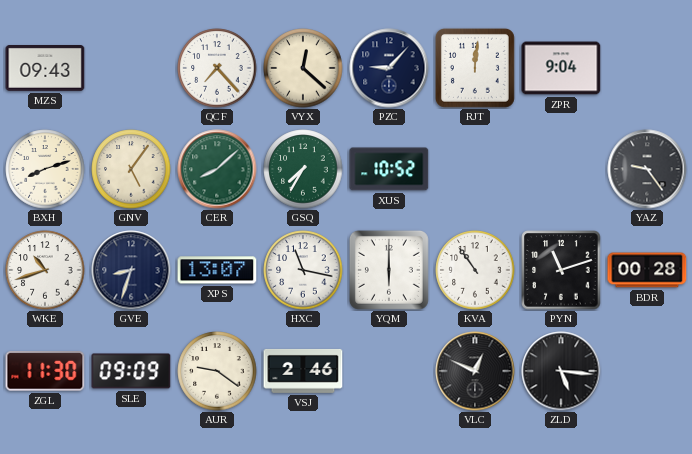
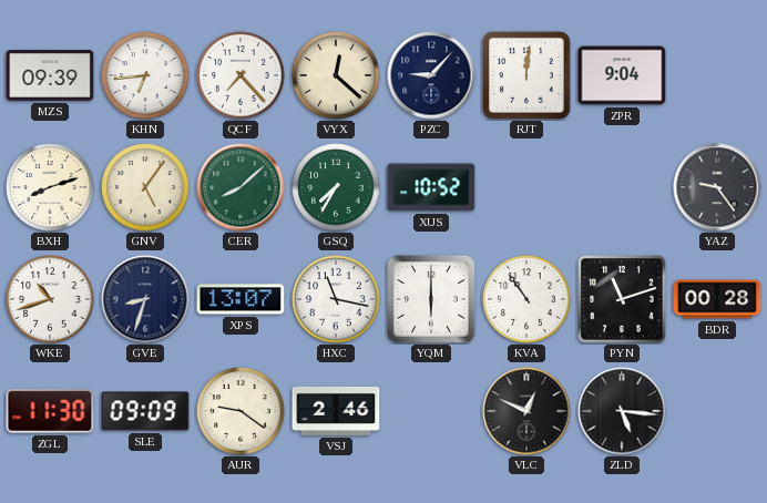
MZS: 09:43 -> 09:39
KHN: none -> 6:44
